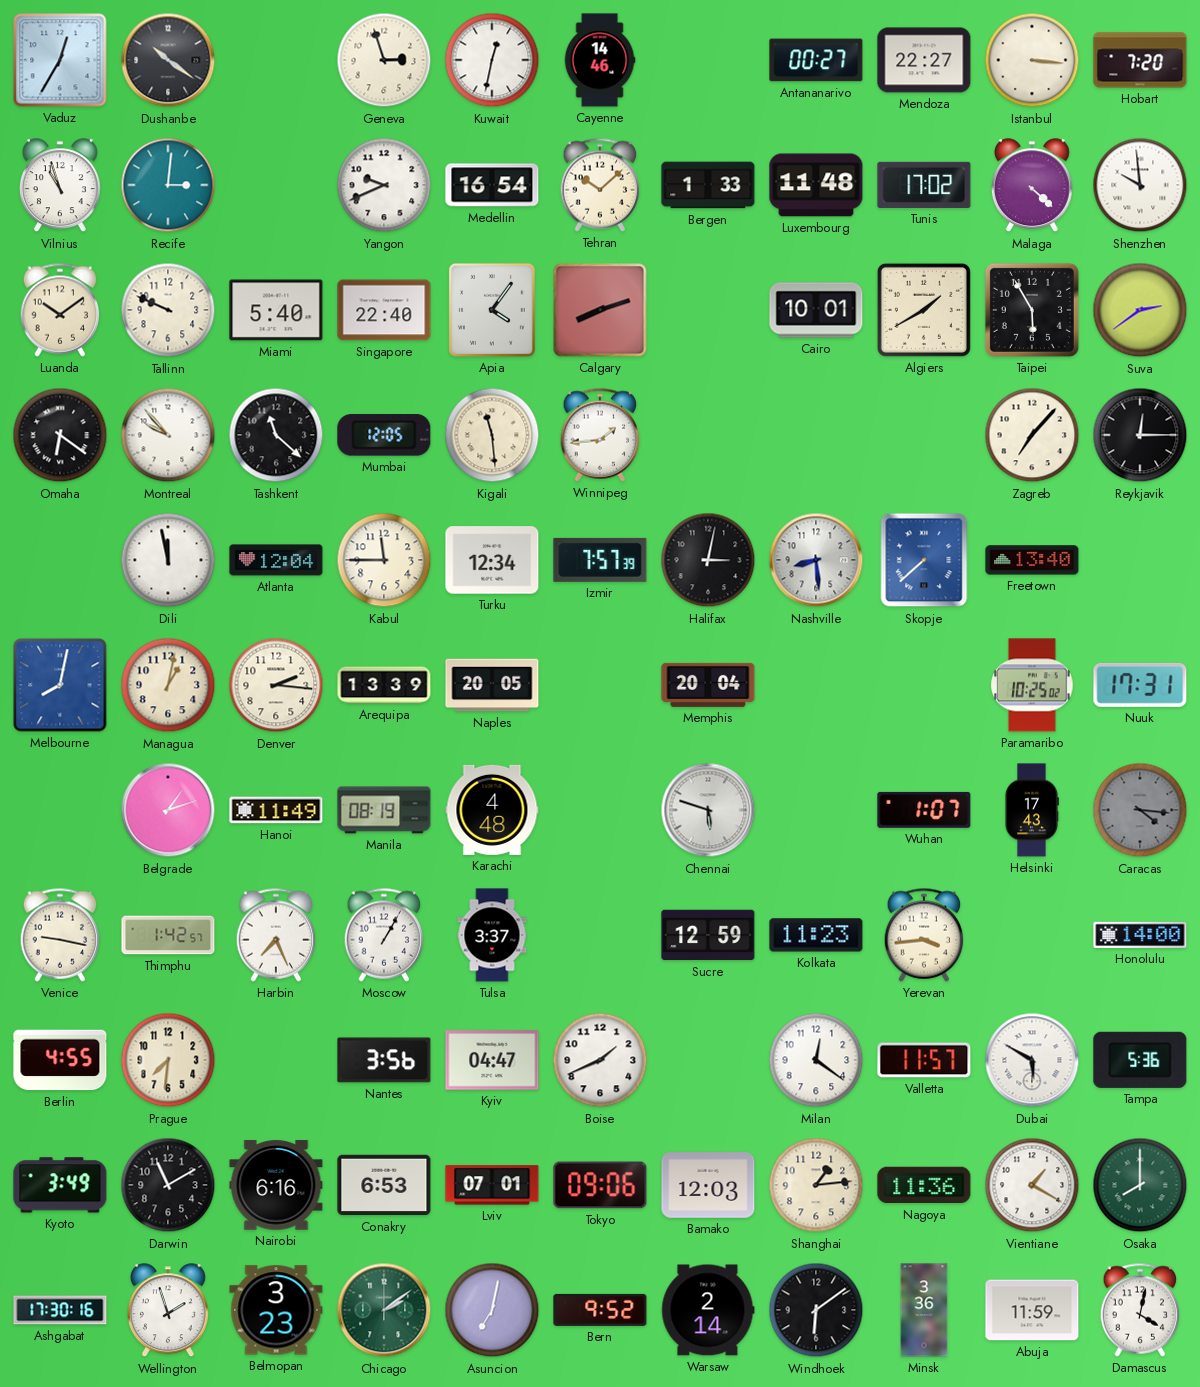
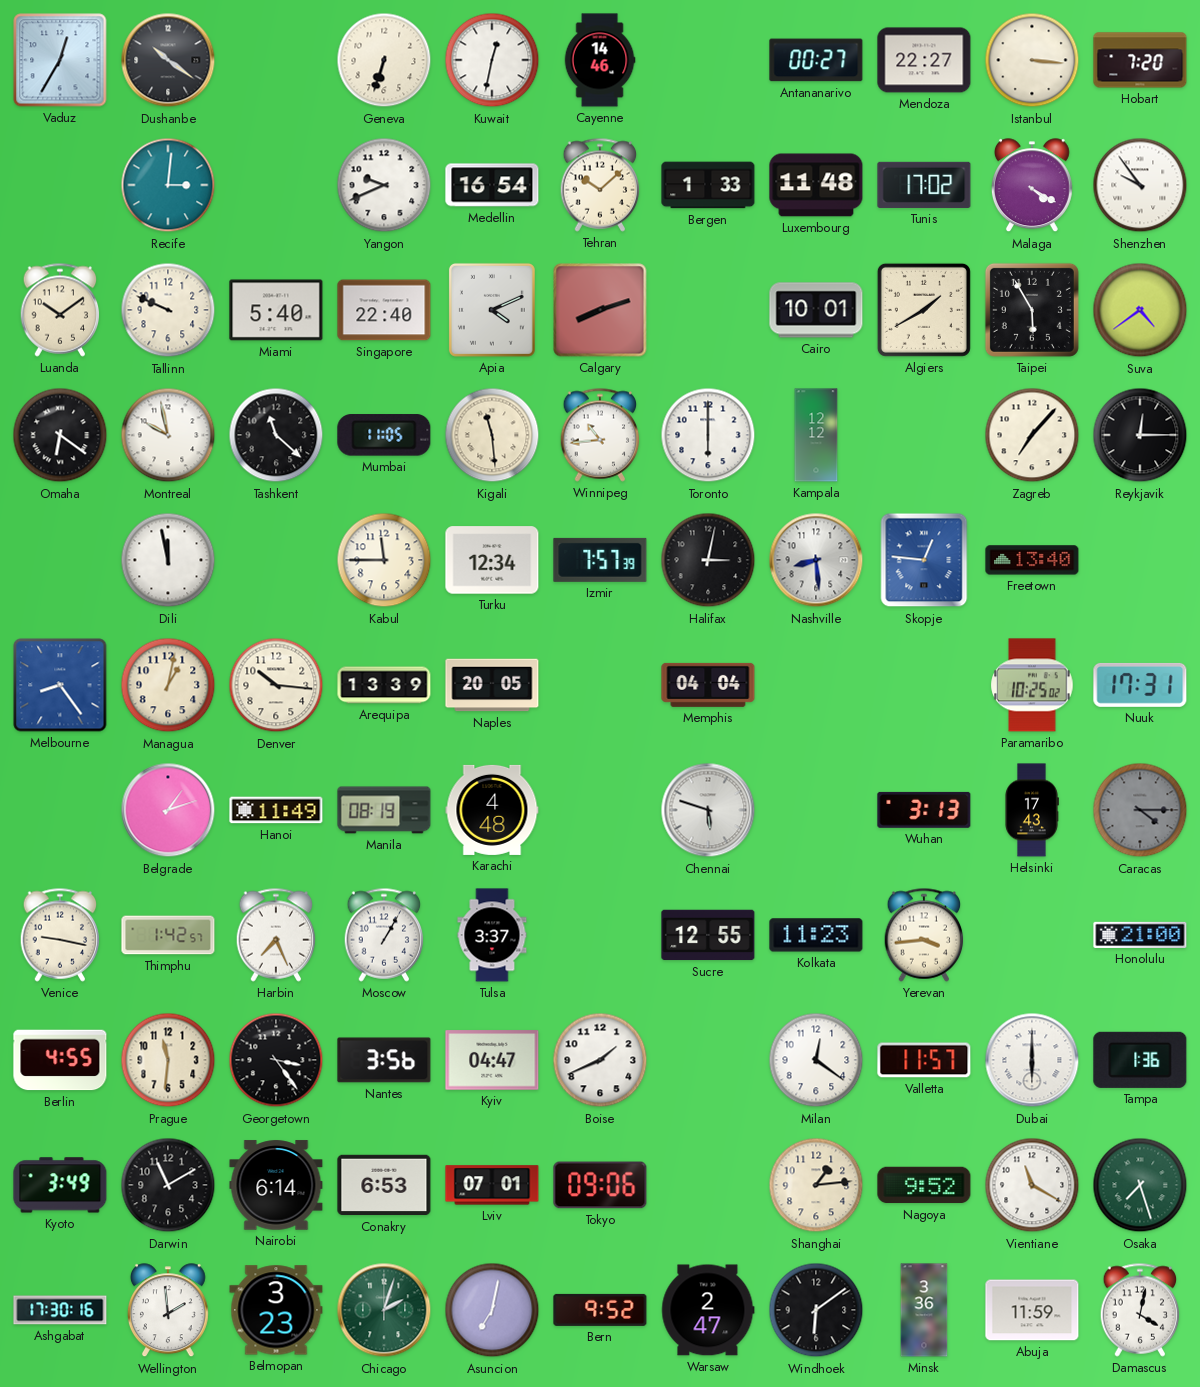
Geneva: 2:57 -> 6:33
Vilnius: 10:57 -> none
Malaga: 4:22 -> 4:20
Shenzhen: 9:59 -> 9:54
Apia: 4:06 -> 4:11
Suva: 2:39 -> 4:39
Montreal: 9:53 -> 9:58
Mumbai: 12:05 -> 11:05
Winnipeg: 1:44 -> 10:44
Toronto: none -> 6:00
Kampala: none -> 12:12
Atlanta: 12:04 -> none
Skopje: 7:38 -> 12:46
Melbourne: 8:02 -> 8:24
Denver: 2:16 -> 10:16
Memphis: 20:04 -> 04:04
Wuhan: 1:07 -> 3:13
Caracas: 4:16 -> 4:15
Sucre: 12:59 -> 12:55
Honolulu: 14:00 -> 21:00
Prague: 7:31 -> 11:31
Georgetown: none -> 3:24
Dubai: 5:50 -> 6:00
Tampa: 5:36 -> 1:36
Nairobi: 6:16 -> 6:14
Bamako: 12:03 -> none
Nagoya: 11:36 -> 9:52
Vientiane: 1:20 -> 11:20
Osaka: 8:00 -> 7:27
Wellington: 1:57 -> 1:59
Chicago: 2:09 -> 2:03
Warsaw: 2:14 -> 2:47
